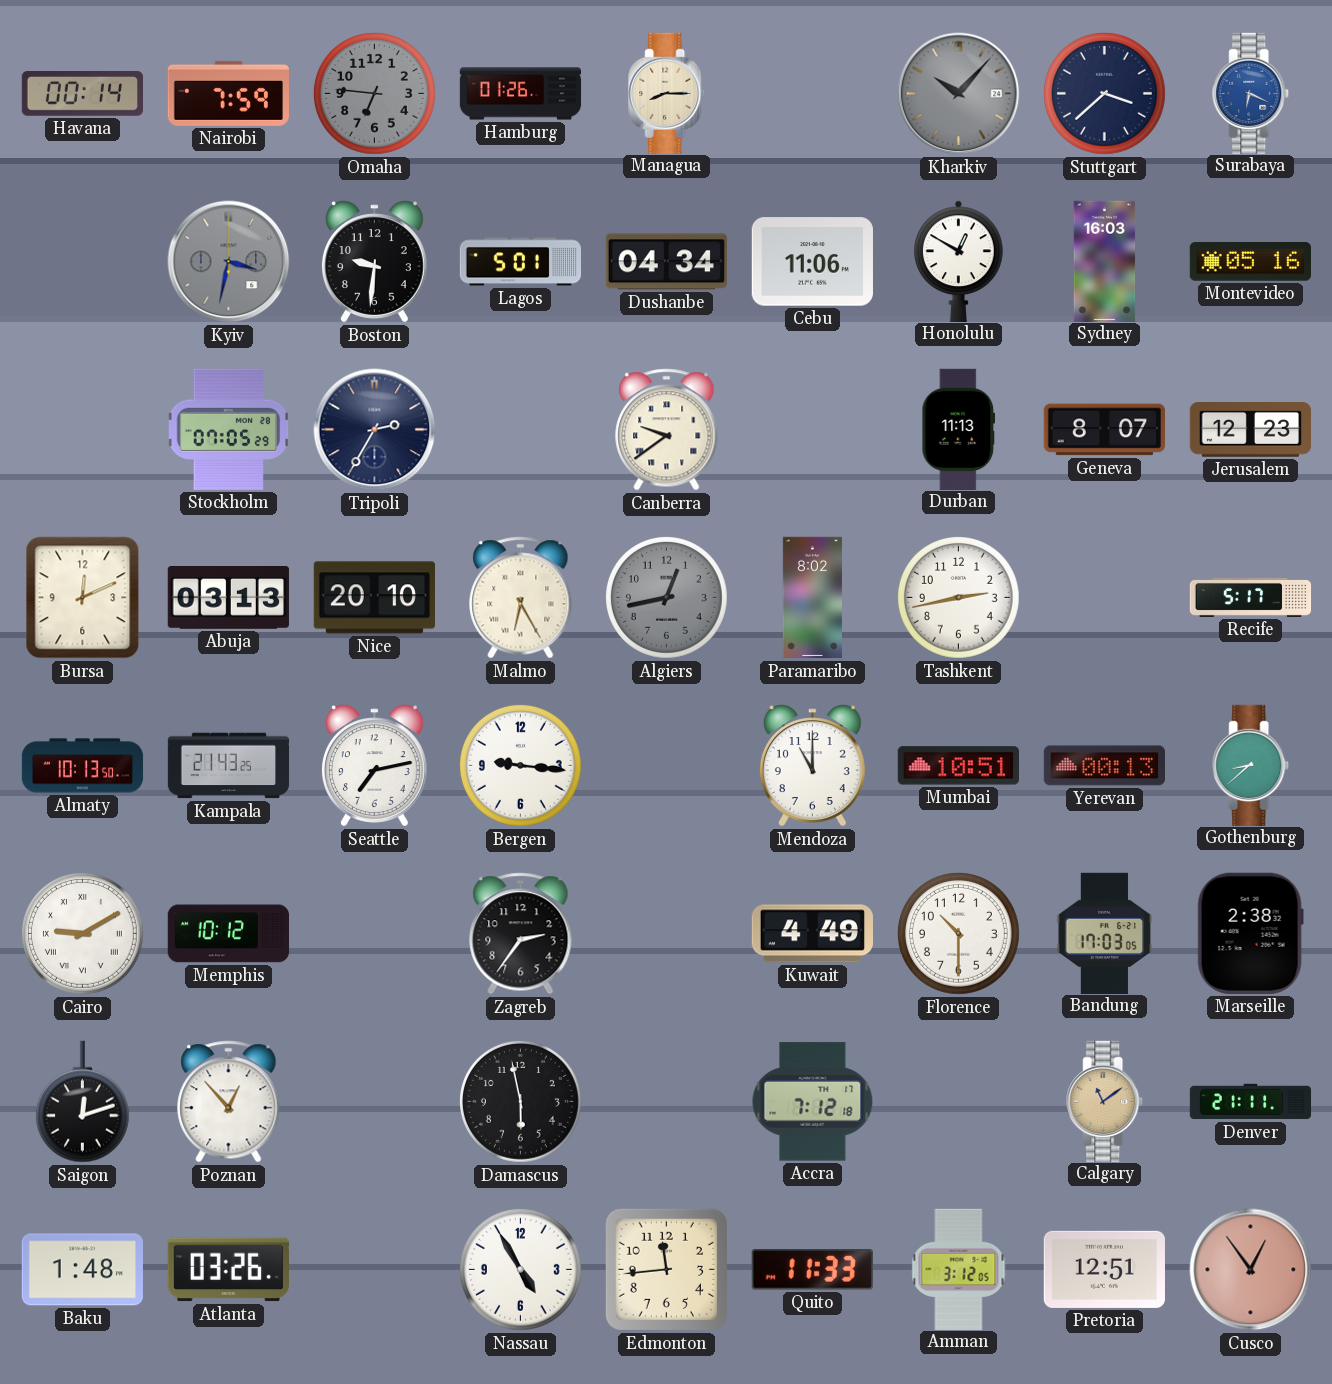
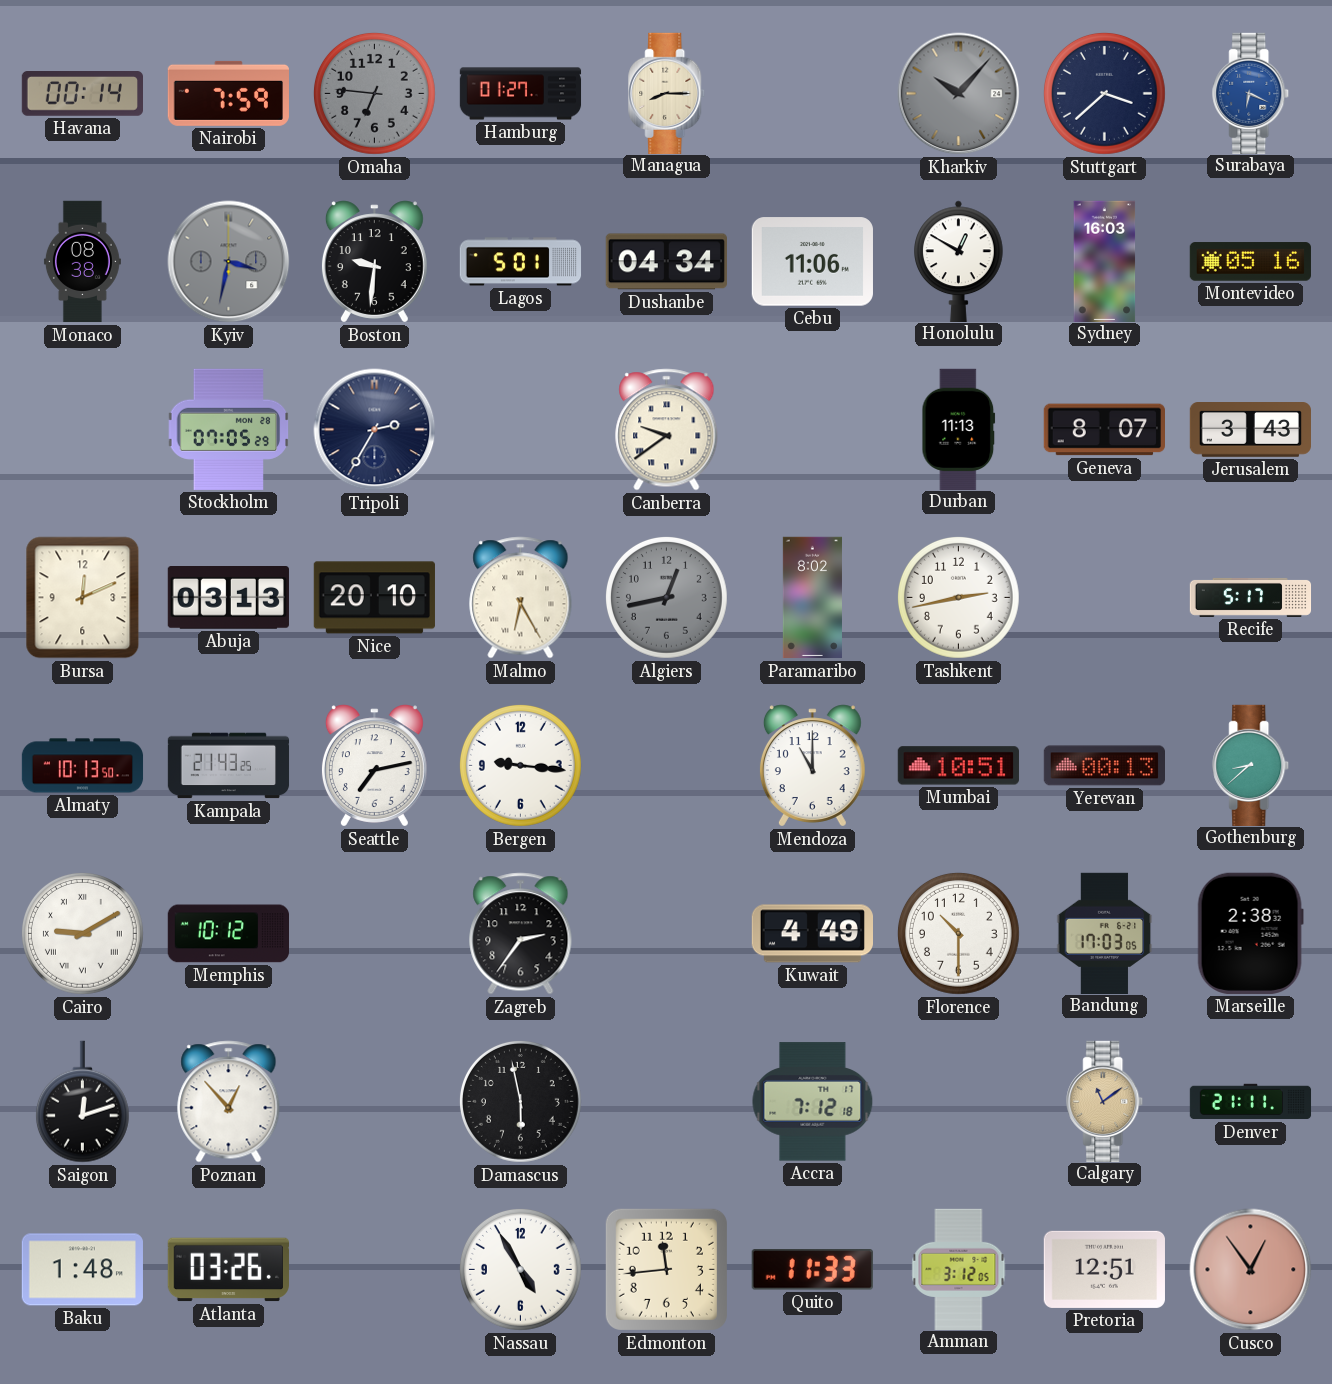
Hamburg: 01:26 -> 01:27
Monaco: none -> 08:38
Jerusalem: 12:23 -> 3:43
